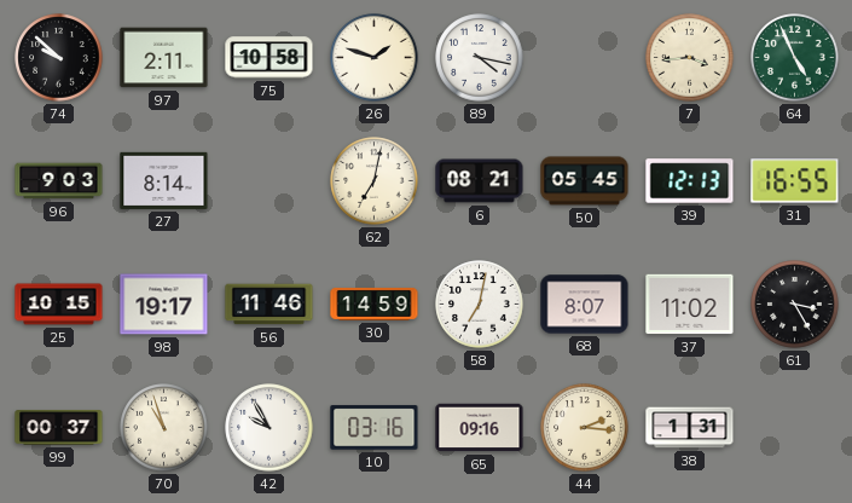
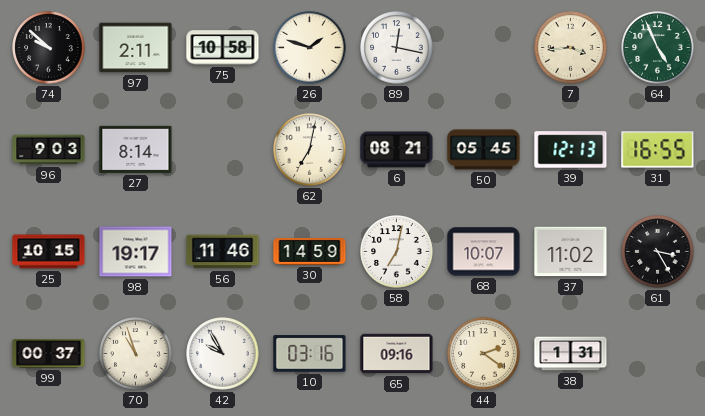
89: 4:17 -> 12:17
68: 8:07 -> 10:07
44: 2:16 -> 2:21
